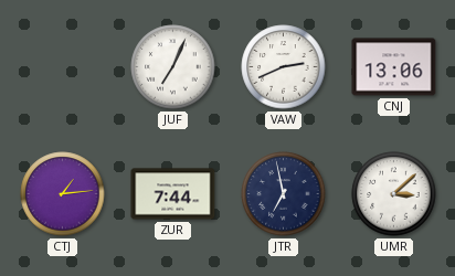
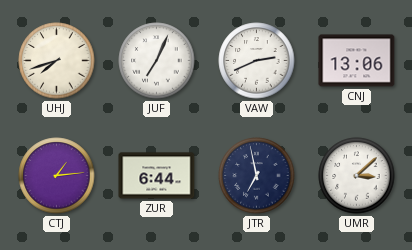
UHJ: none -> 7:42
ZUR: 7:44 -> 6:44
